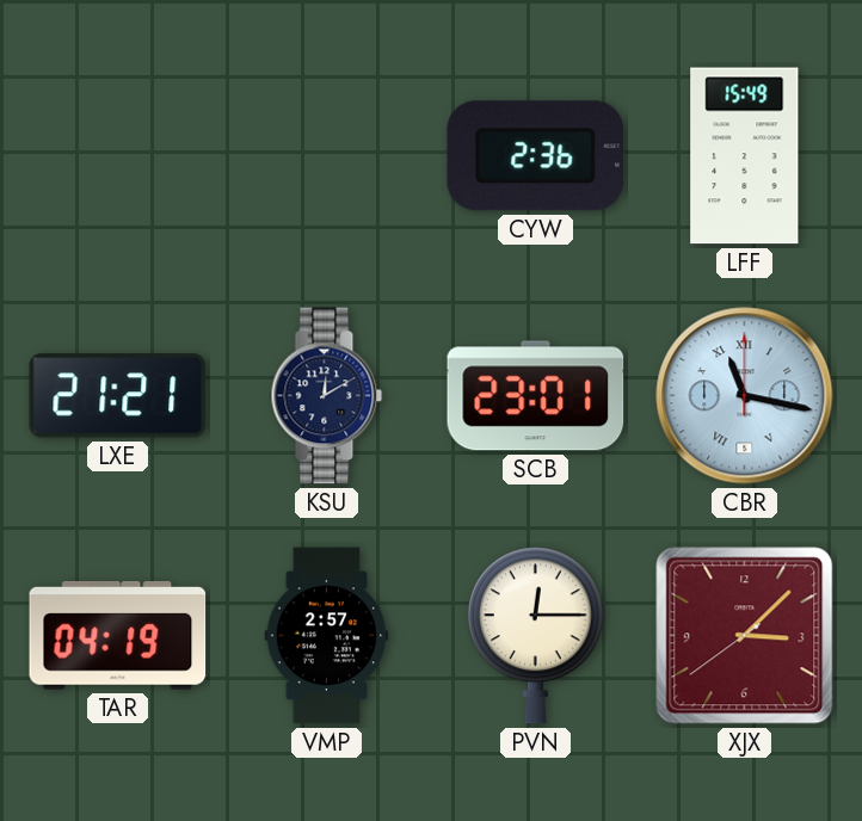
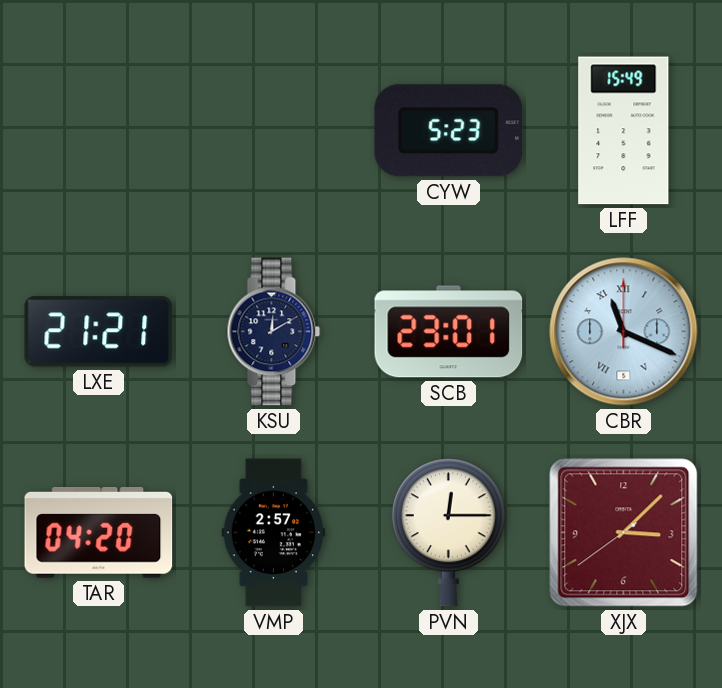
CYW: 2:36 -> 5:23
CBR: 11:17 -> 11:19
TAR: 04:19 -> 04:20
